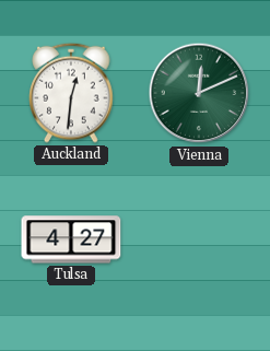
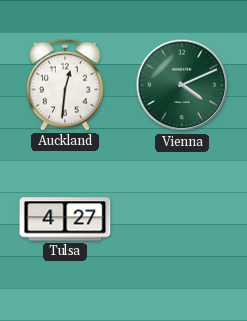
Vienna: 12:11 -> 4:11
